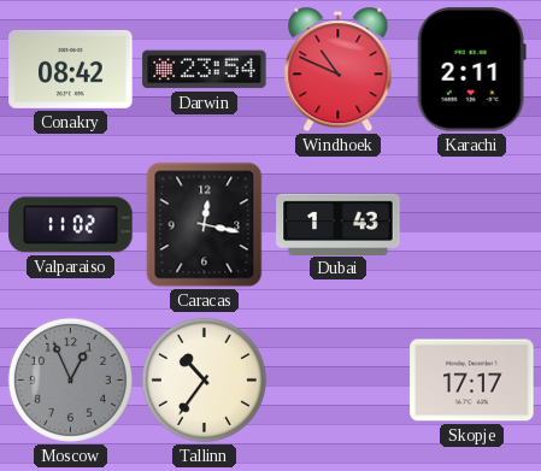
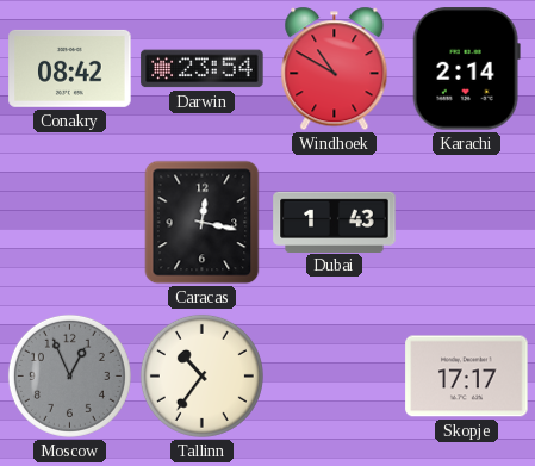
Windhoek: 10:49 -> 10:50
Karachi: 2:11 -> 2:14
Valparaiso: 11:02 -> none
